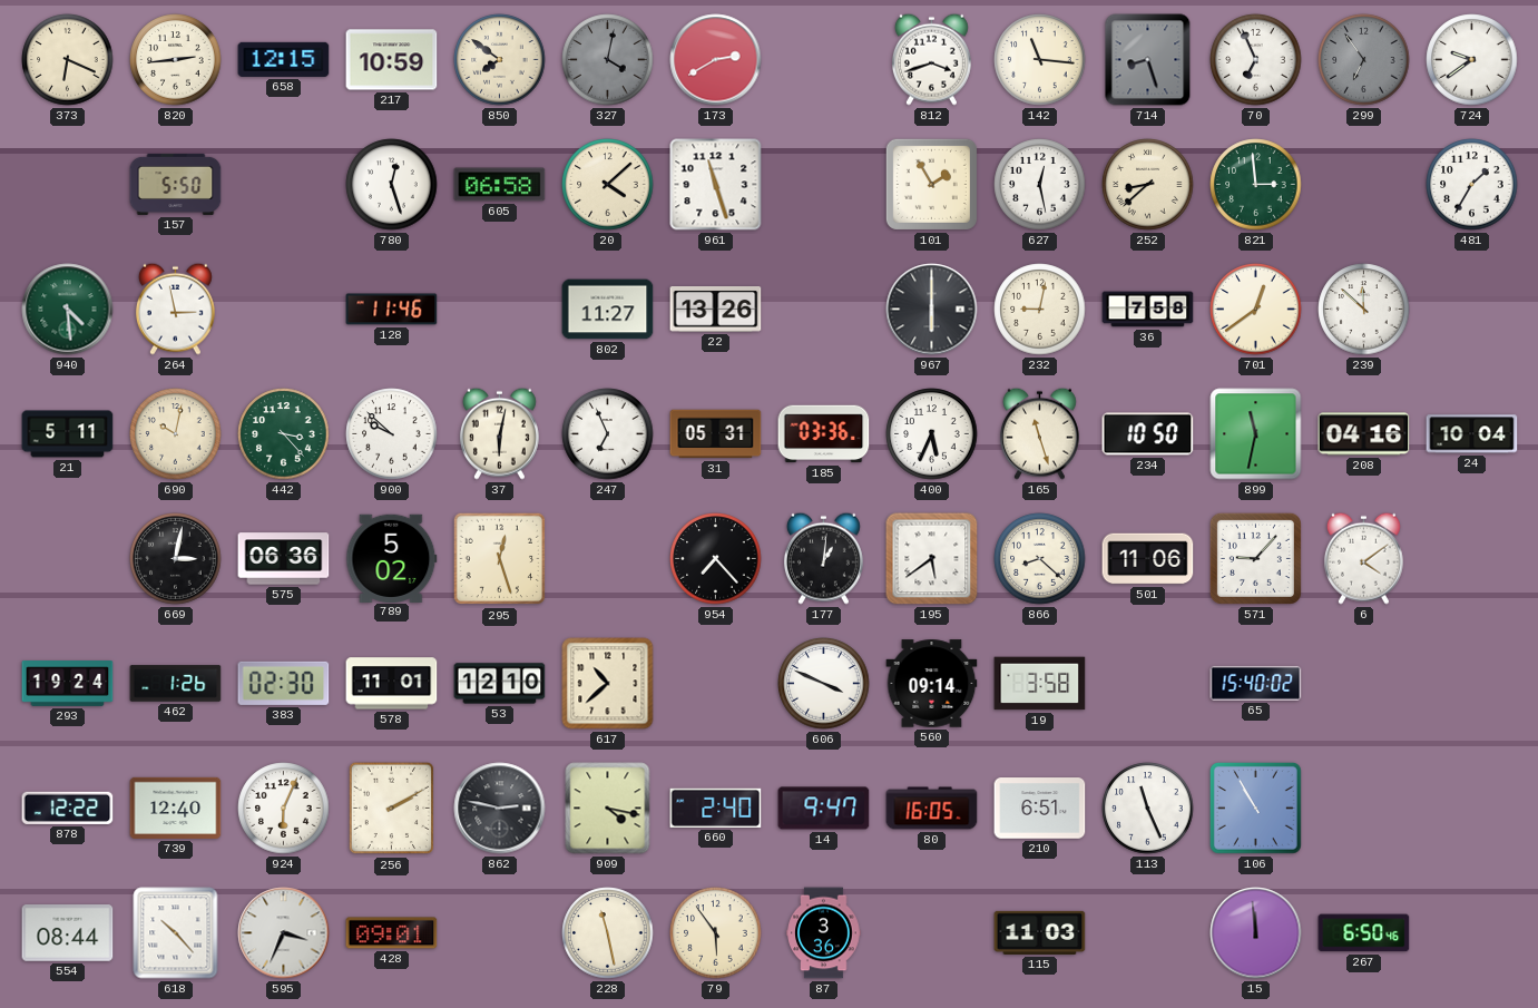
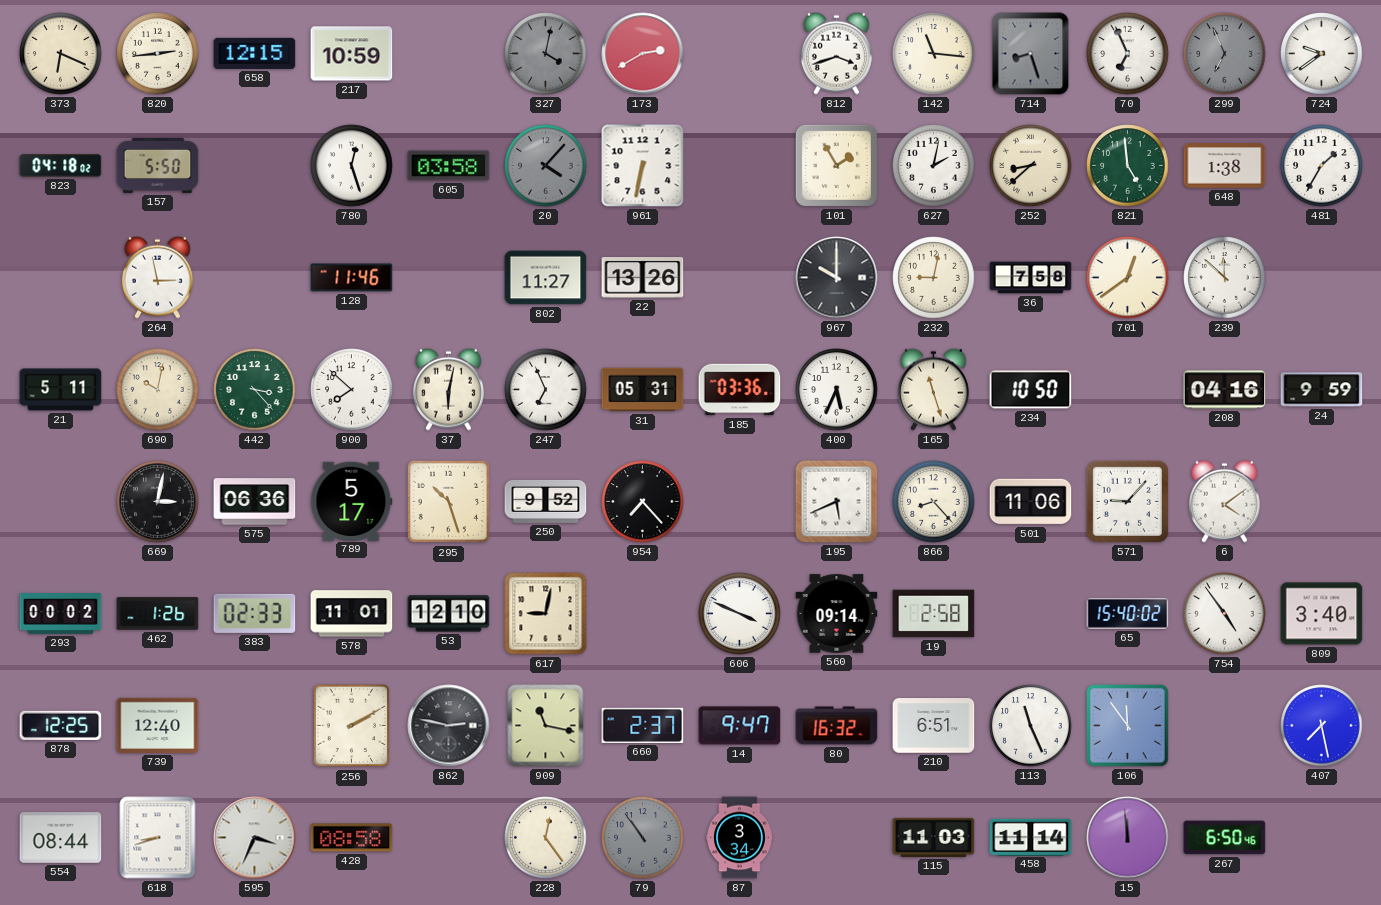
850: 7:51 -> none
299: 6:54 -> 6:56
823: none -> 04:18
605: 06:58 -> 03:58
20: 4:08 -> 4:07
20 dial: cream -> grey
961: 11:27 -> 6:32
627: 12:28 -> 2:02
821: 2:59 -> 4:59
648: none -> 1:38
940: 4:29 -> none
967: 6:00 -> 10:00
900: 9:52 -> 7:52
899: 11:32 -> none
24: 10:04 -> 9:59
789: 5:02 -> 5:17
295: 12:27 -> 10:27
250: none -> 9:52
177: 1:01 -> none
195: 5:39 -> 5:41
866: 8:22 -> 8:23
293: 19:24 -> 00:02
383: 02:30 -> 02:33
617: 10:38 -> 9:02
19: 3:58 -> 2:58
754: none -> 4:54
809: none -> 3:40
878: 12:22 -> 12:25
924: 6:04 -> none
909: 4:17 -> 11:17
660: 2:40 -> 2:37
80: 16:05 -> 16:32
106: 10:55 -> 11:54
407: none -> 7:28
618: 10:23 -> 8:42
428: 09:01 -> 08:58
228: 11:28 -> 12:24
79: 5:54 -> 10:54
79 dial: cream -> grey
87: 3:36 -> 3:34
458: none -> 11:14
